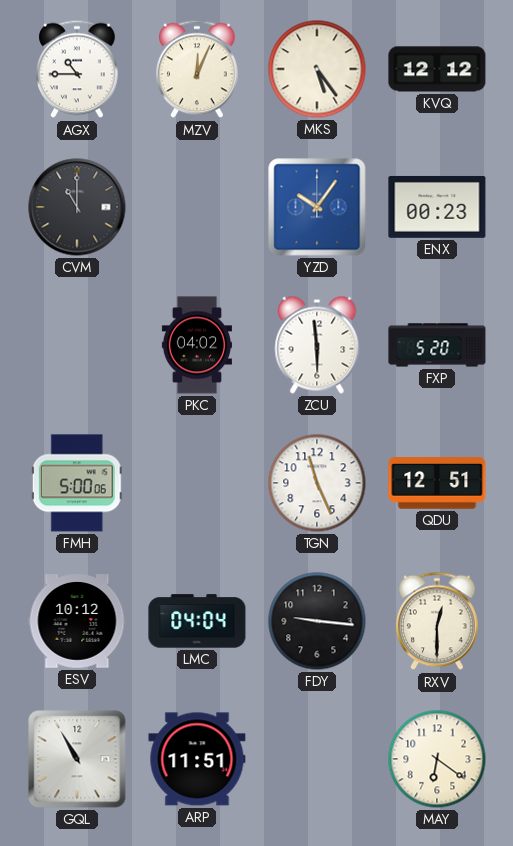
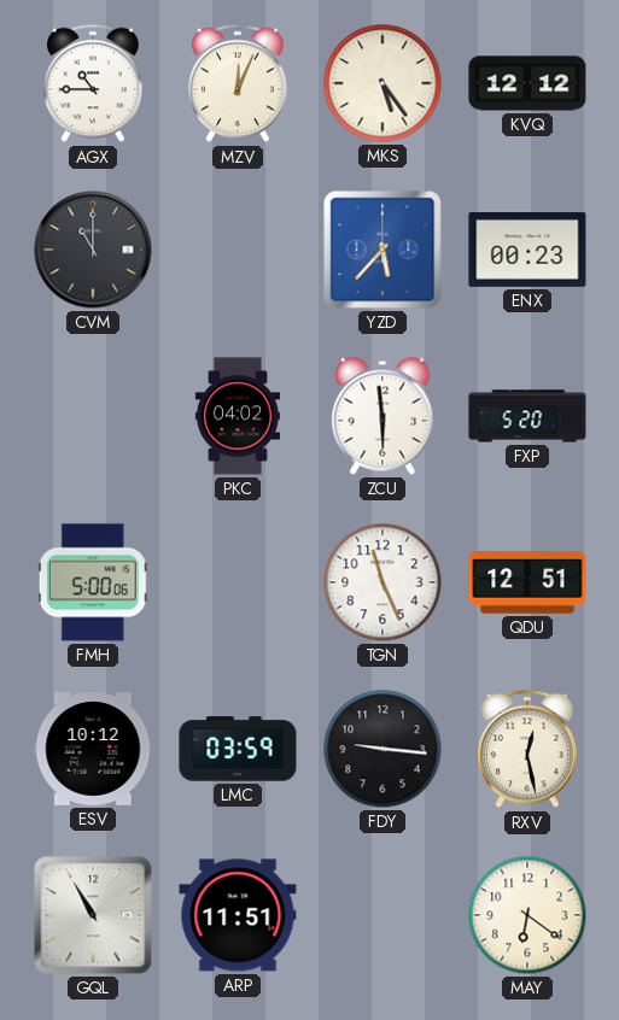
YZD: 10:06 -> 5:37
LMC: 04:04 -> 03:59
RXV: 12:30 -> 12:28
